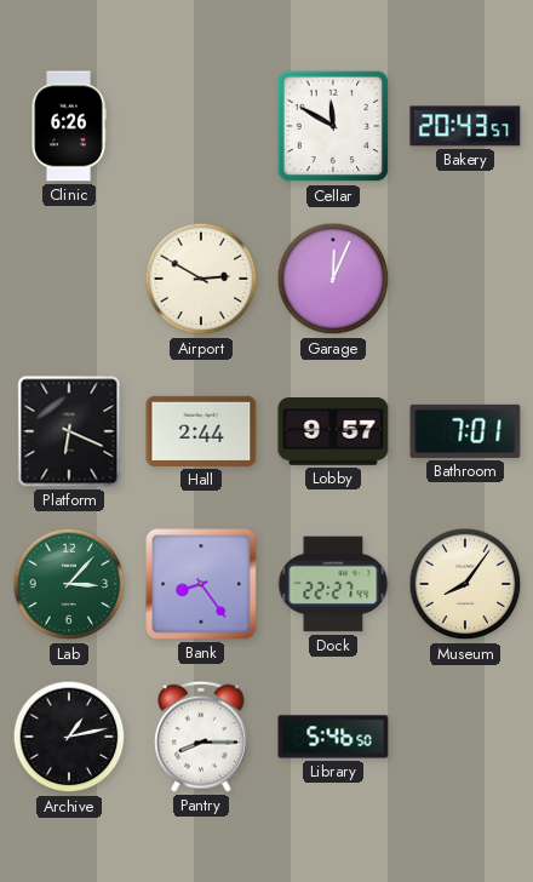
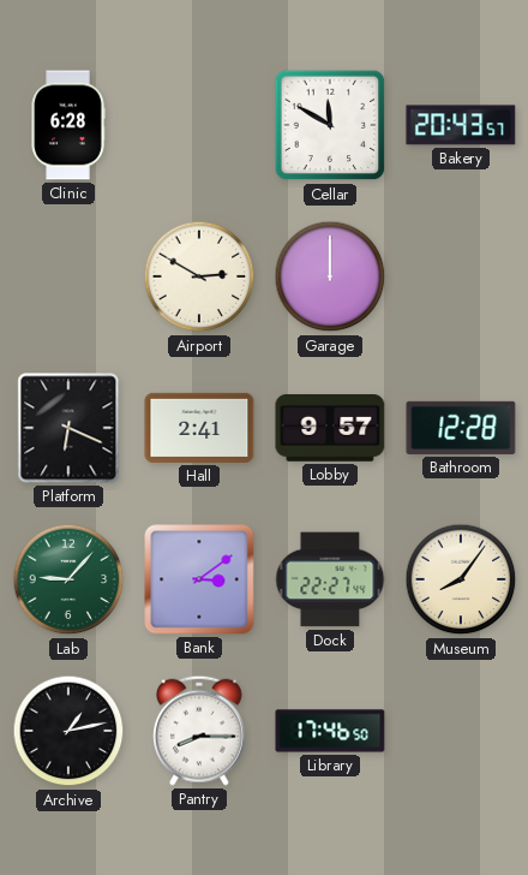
Clinic: 6:26 -> 6:28
Garage: 12:04 -> 12:00
Hall: 2:44 -> 2:41
Bathroom: 7:01 -> 12:28
Lab: 3:07 -> 9:07
Bank: 8:24 -> 3:09
Library: 5:46 -> 17:46
